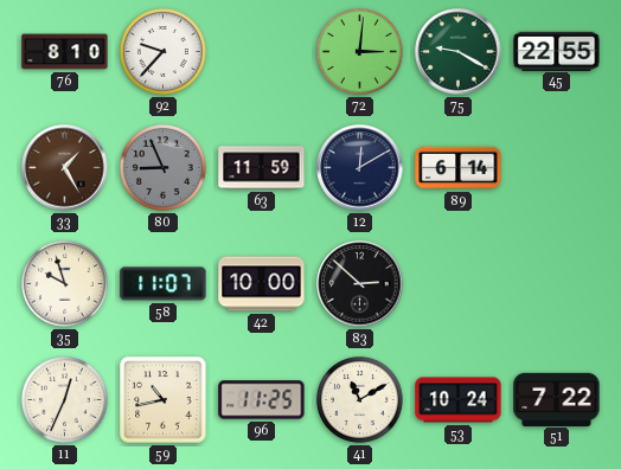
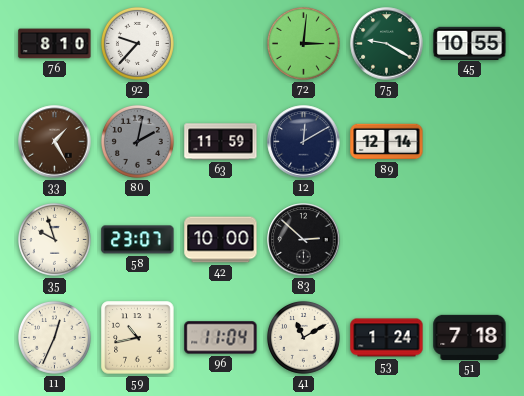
45: 22:55 -> 10:55
80: 8:56 -> 2:02
89: 6:14 -> 12:14
58: 11:07 -> 23:07
96: 11:25 -> 11:04
53: 10:24 -> 1:24
51: 7:22 -> 7:18
